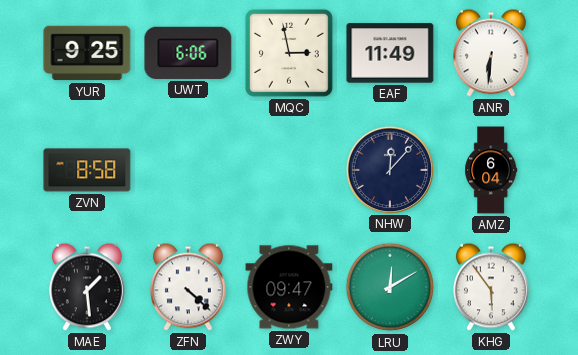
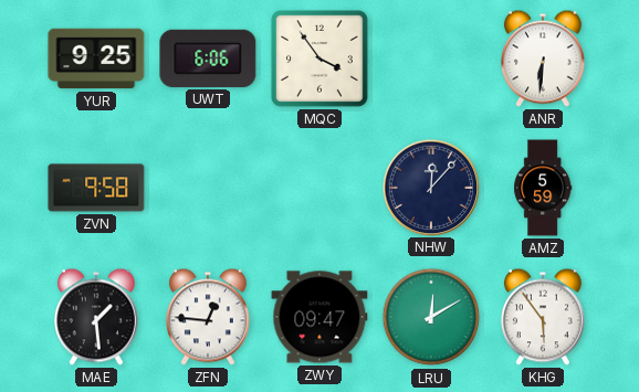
MQC: 2:58 -> 3:54
EAF: 11:49 -> none
ZVN: 8:58 -> 9:58
AMZ: 6:04 -> 5:59
ZFN: 4:22 -> 12:46
